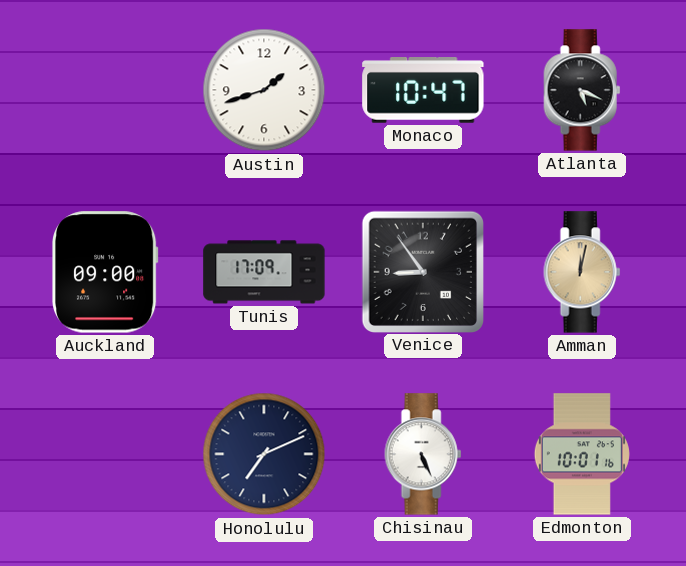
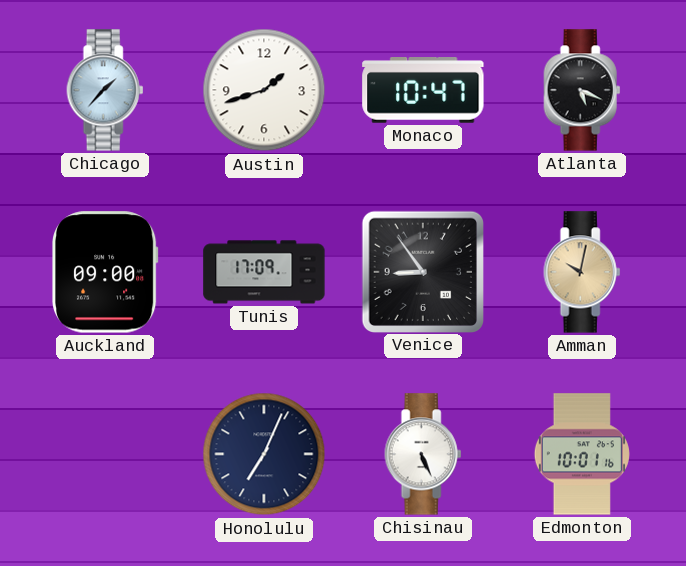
Chicago: none -> 1:37
Amman: 12:02 -> 10:02
Honolulu: 7:11 -> 7:04
